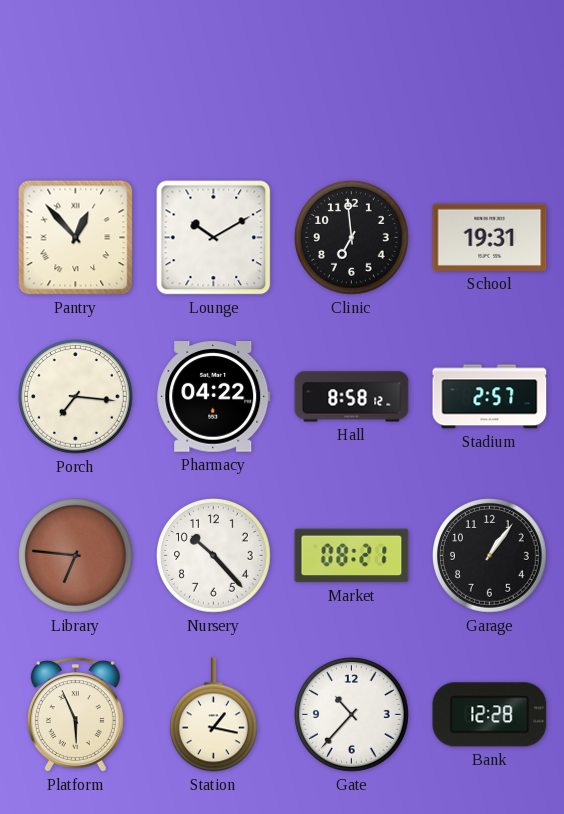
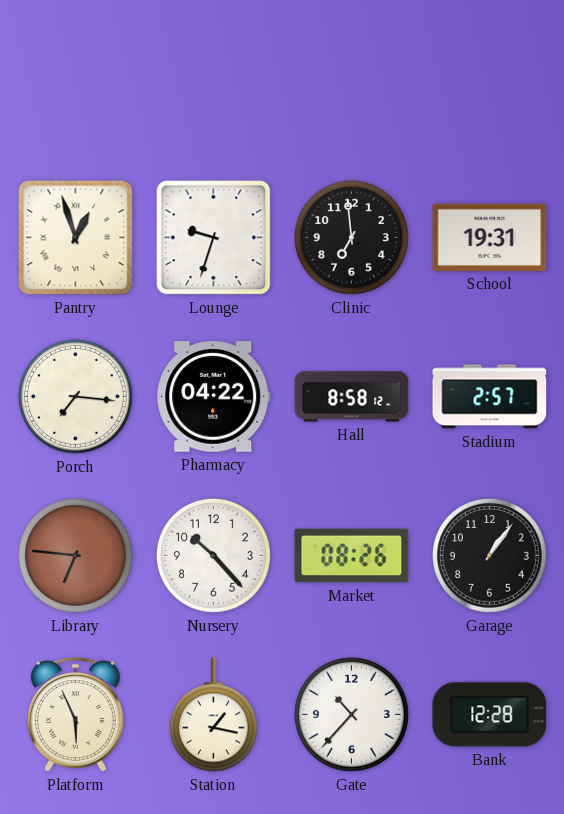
Pantry: 12:53 -> 12:57
Lounge: 10:10 -> 9:33
Market: 08:21 -> 08:26
